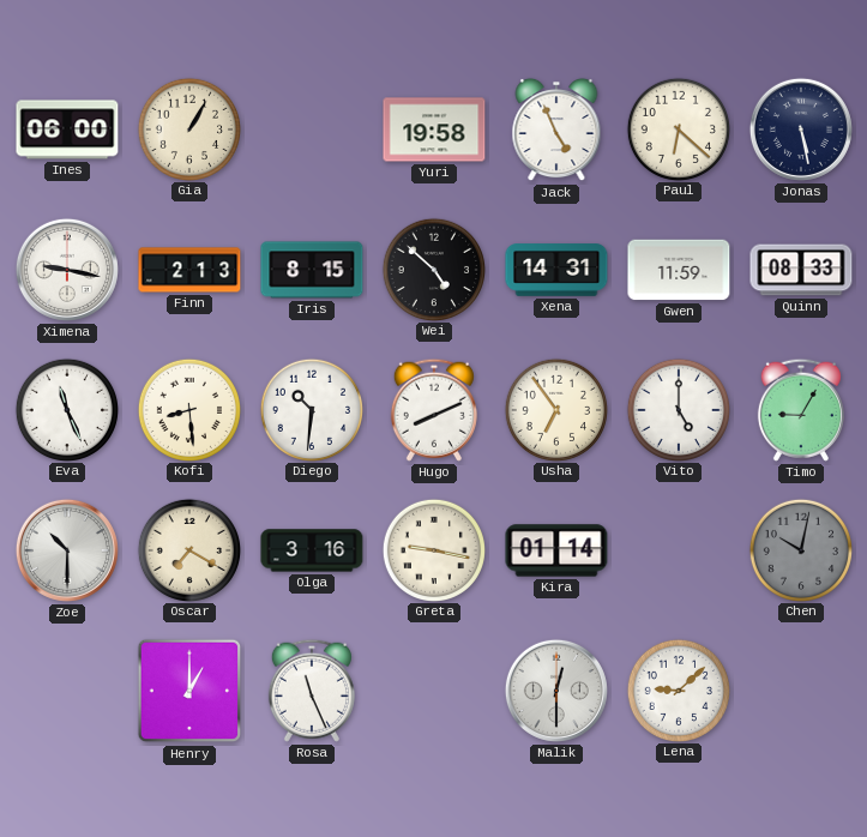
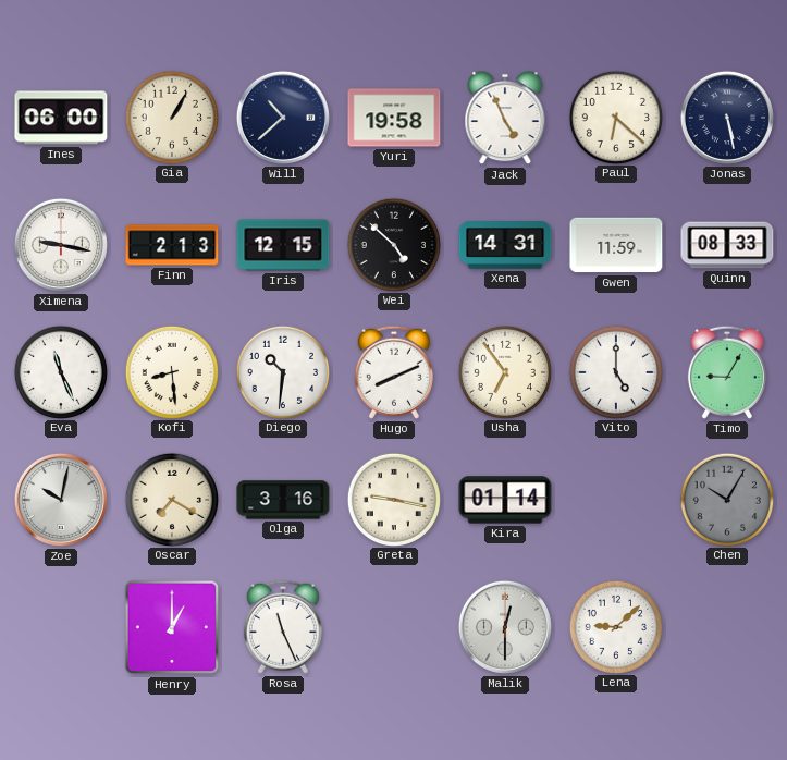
Will: none -> 10:38
Iris: 8:15 -> 12:15
Zoe: 10:30 -> 10:02
Chen: 10:02 -> 10:05
